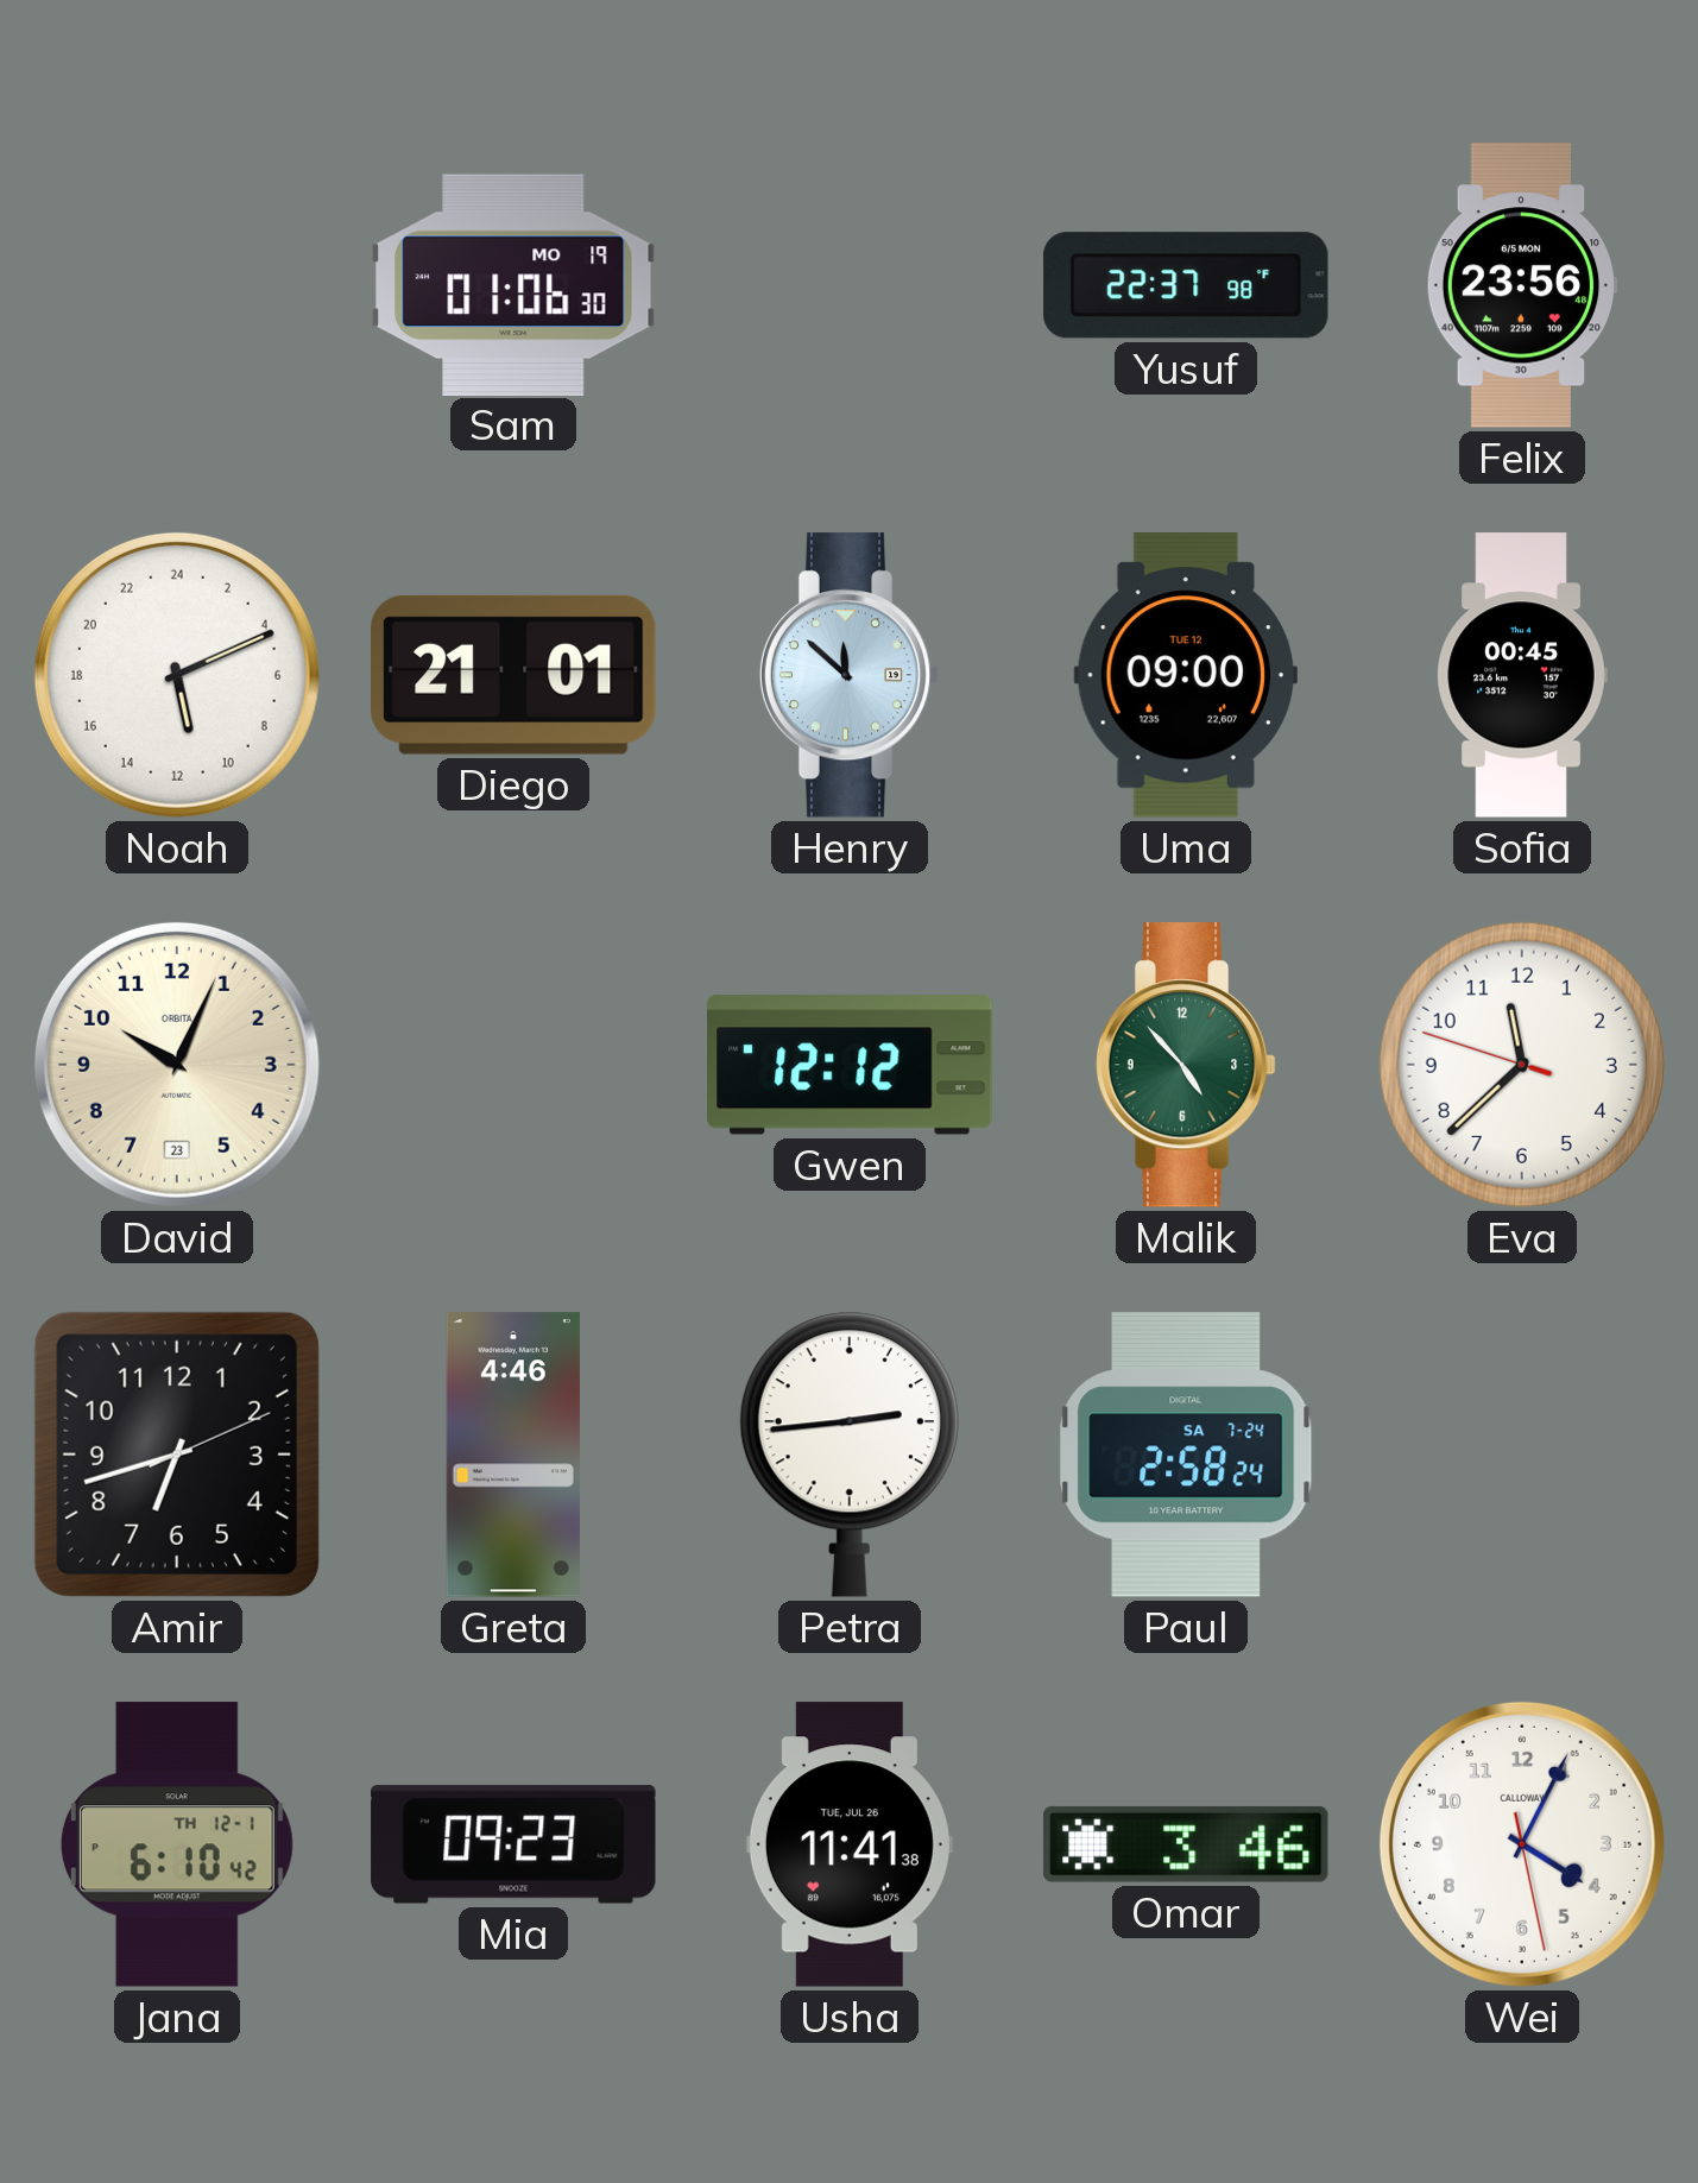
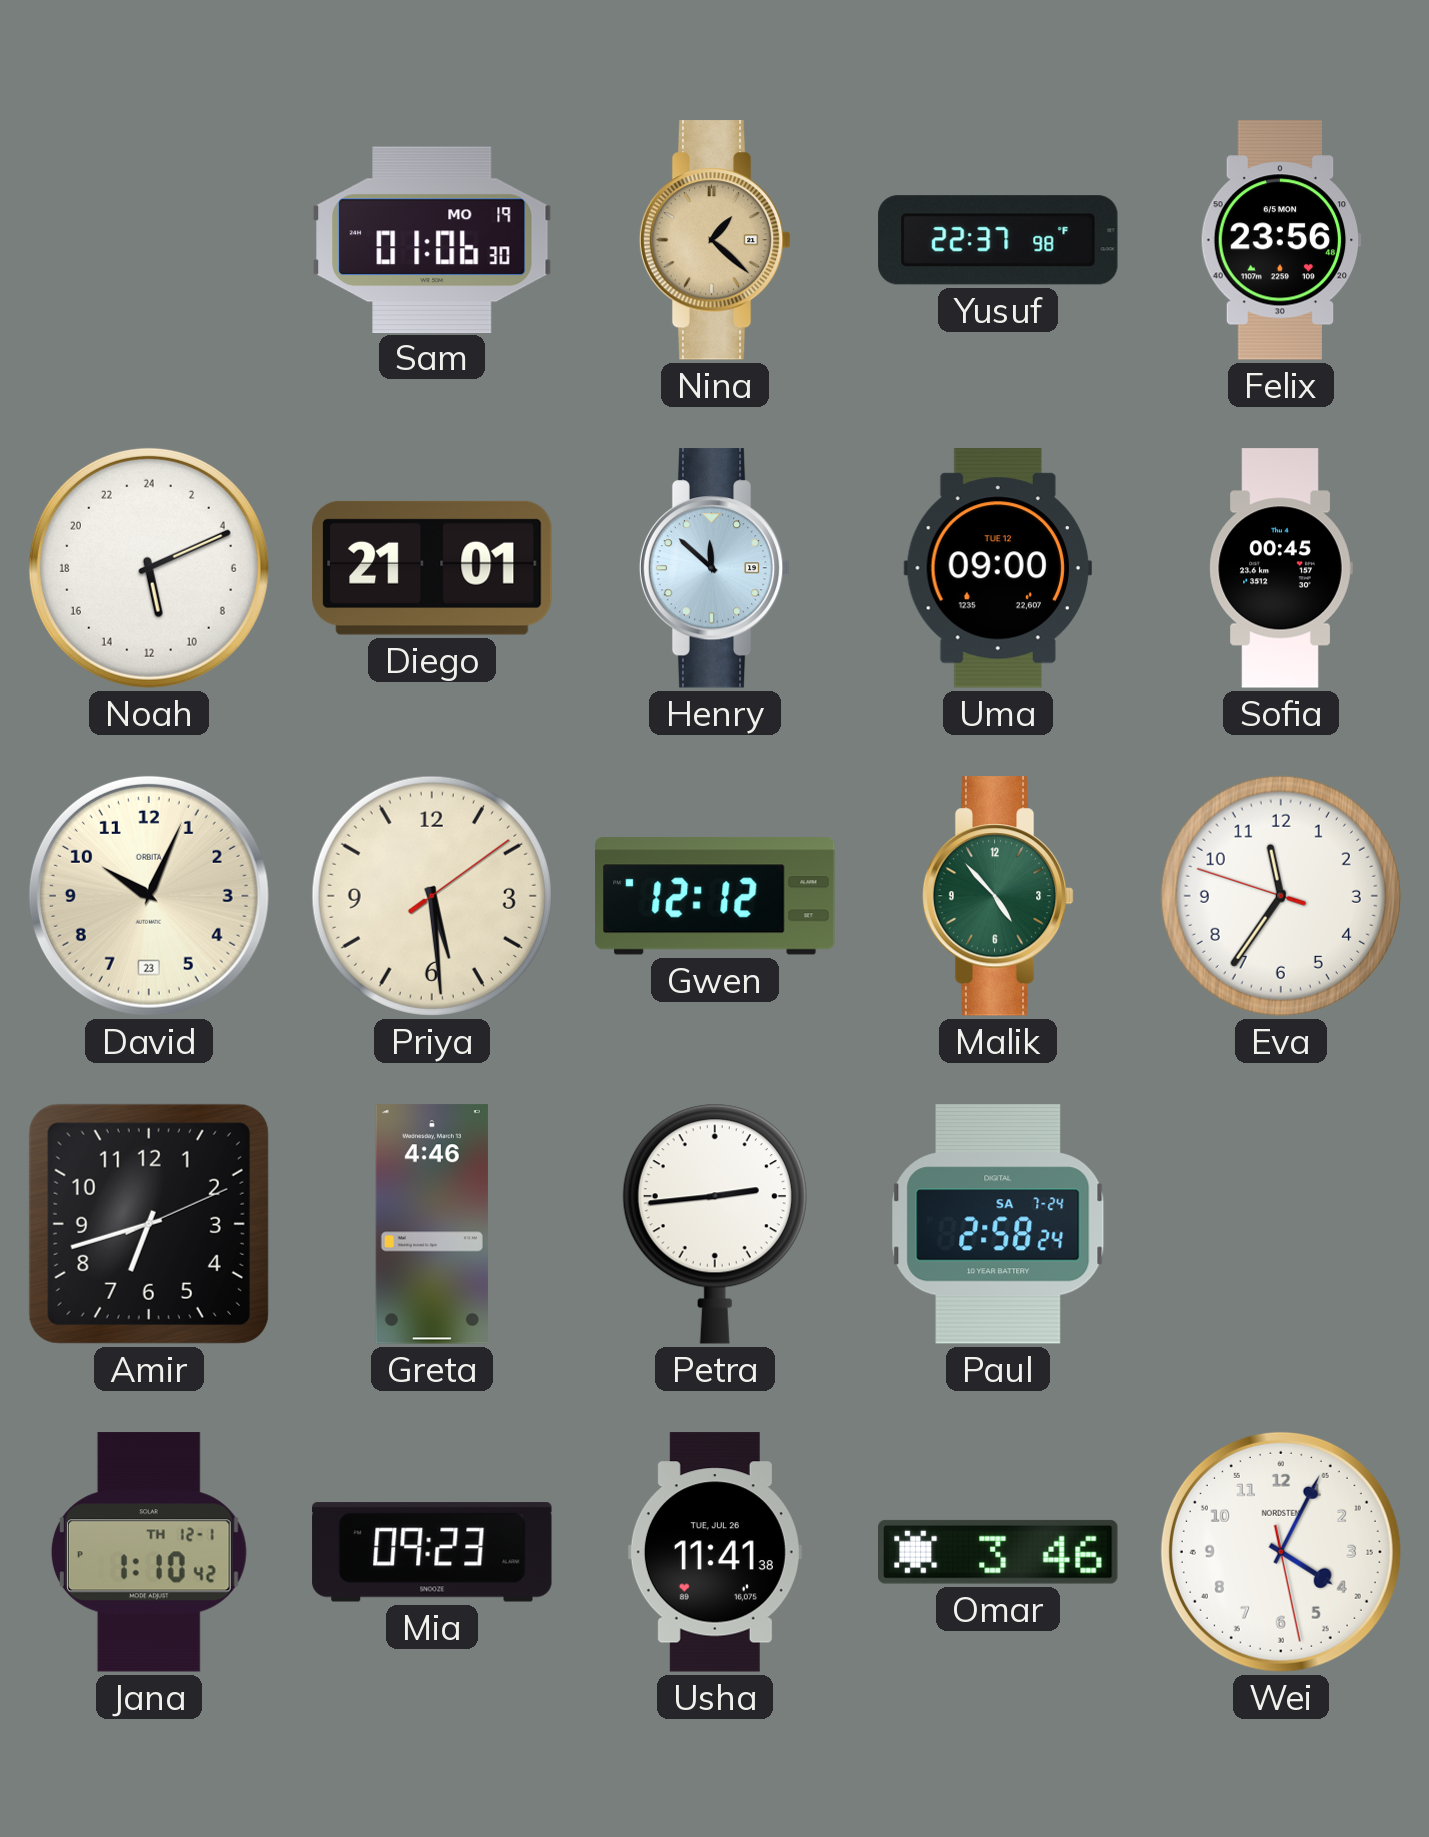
Nina: none -> 1:22
Priya: none -> 5:29
Eva: 11:37 -> 11:35
Jana: 6:10 -> 1:10
Wei brand: CALLOWAY -> NORDSTEN
